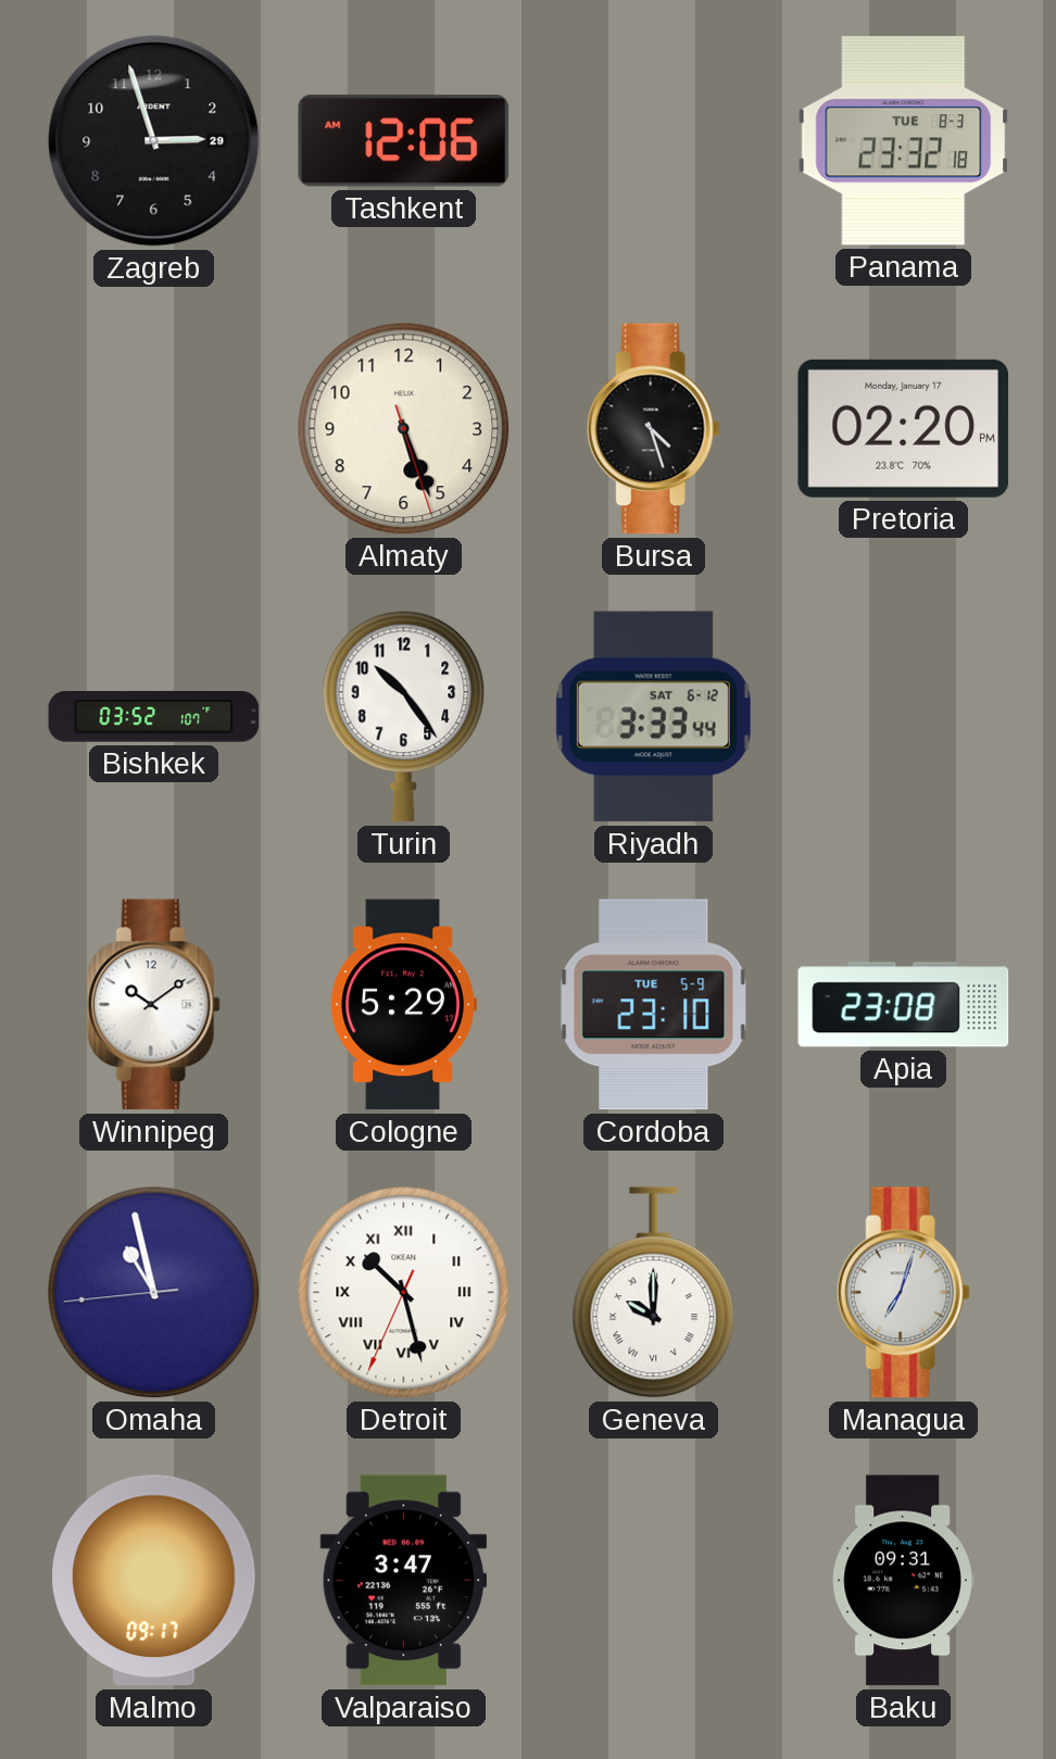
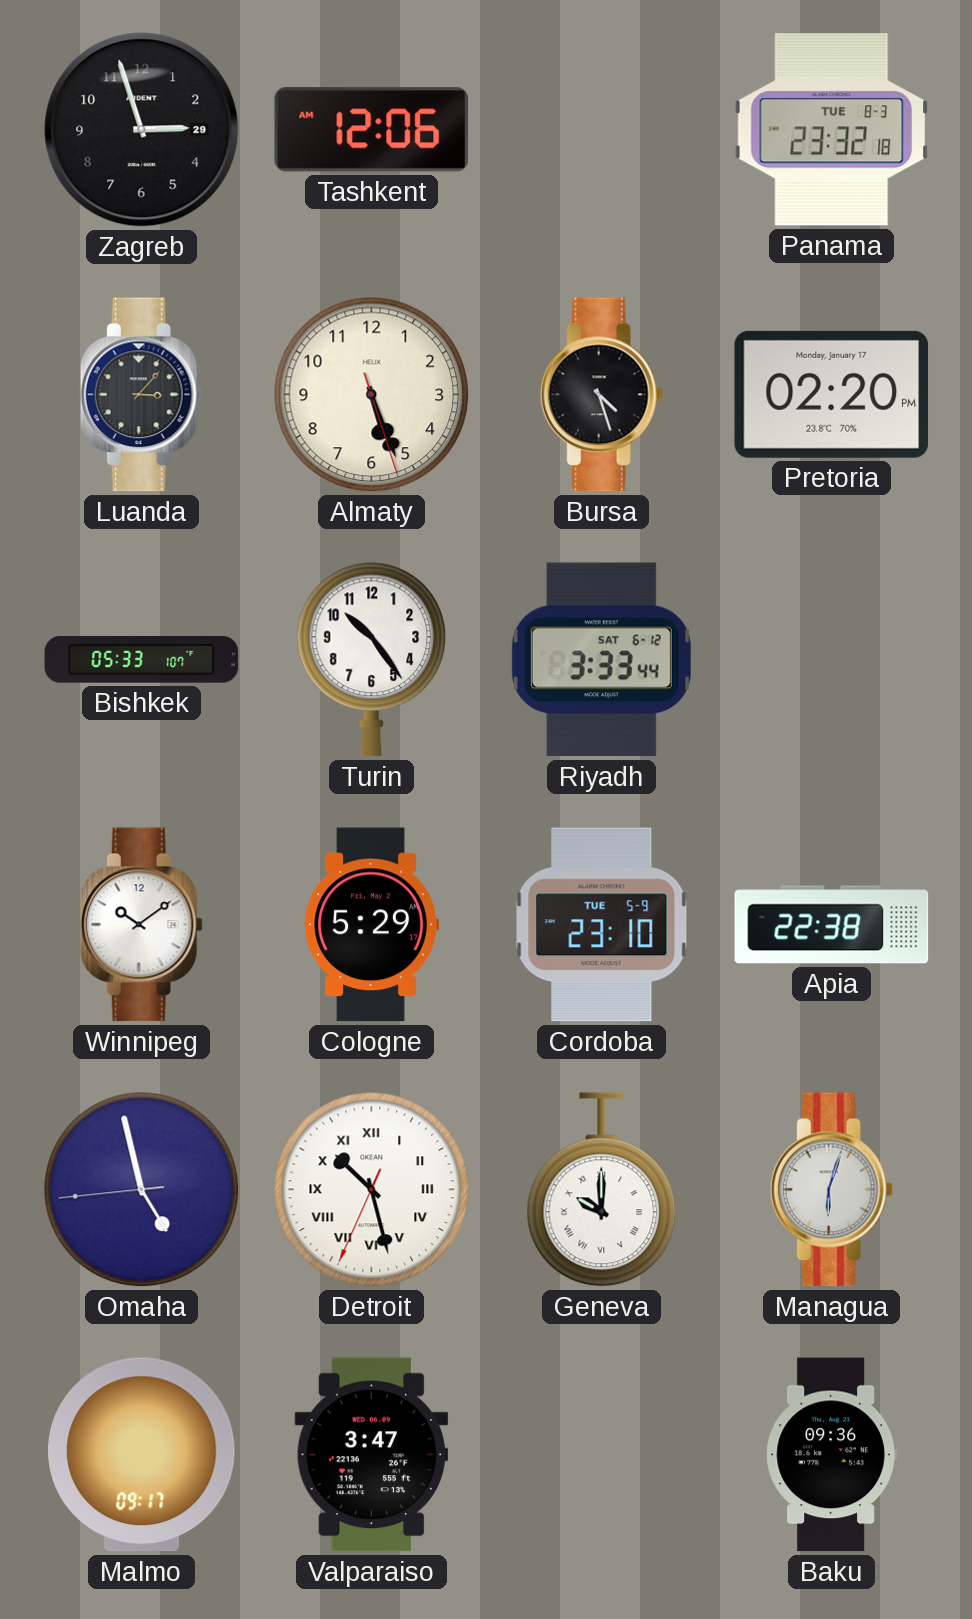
Luanda: none -> 3:07
Bishkek: 03:52 -> 05:33
Apia: 23:08 -> 22:38
Omaha: 10:57 -> 4:57
Managua: 7:03 -> 6:03
Baku: 09:31 -> 09:36
